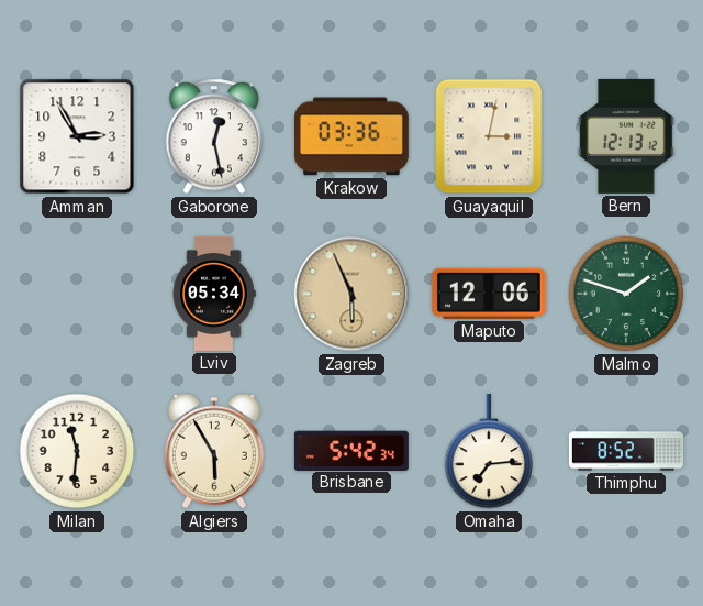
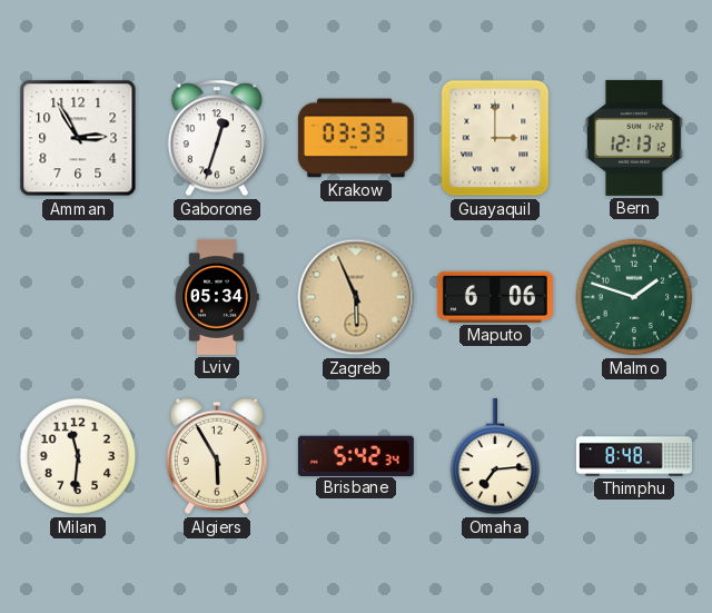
Gaborone: 12:28 -> 12:33
Krakow: 03:36 -> 03:33
Guayaquil: 3:02 -> 3:00
Maputo: 12:06 -> 6:06
Thimphu: 8:52 -> 8:48
